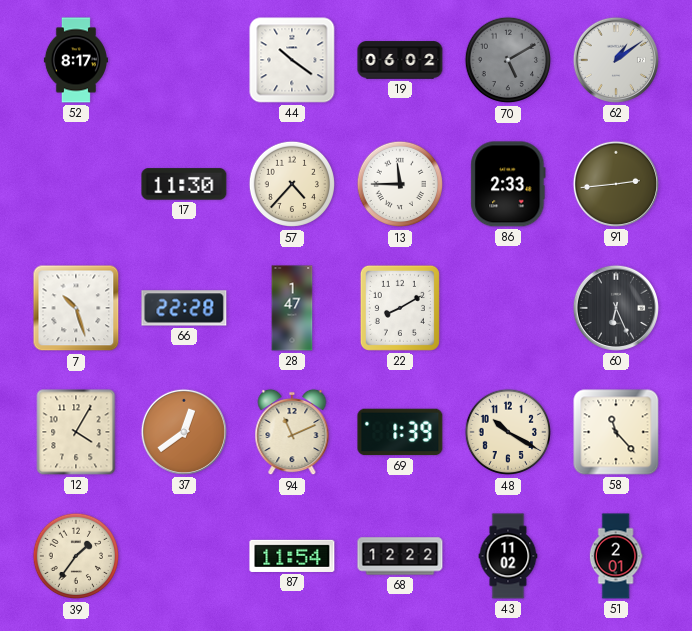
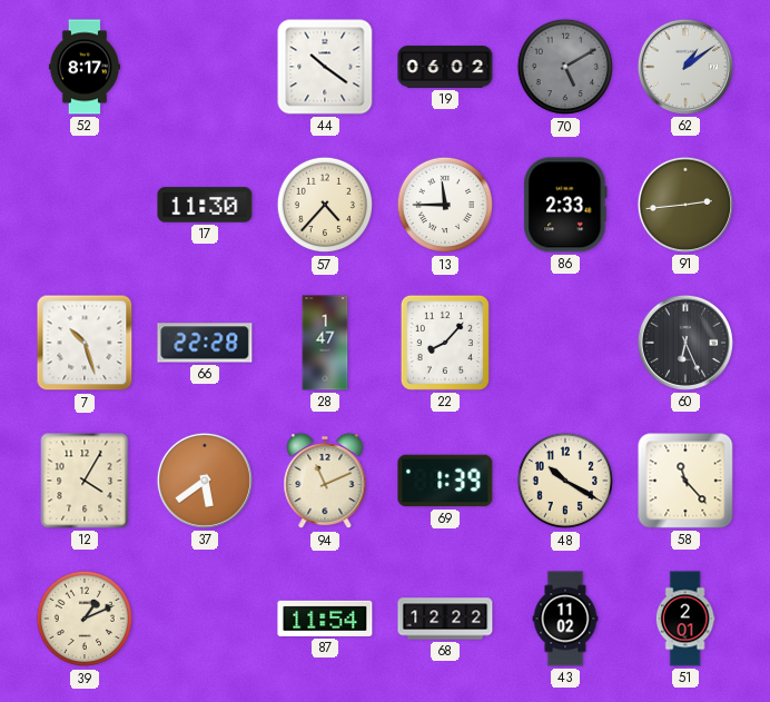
22: 8:10 -> 8:07
37: 12:39 -> 5:39
39: 1:36 -> 1:11
